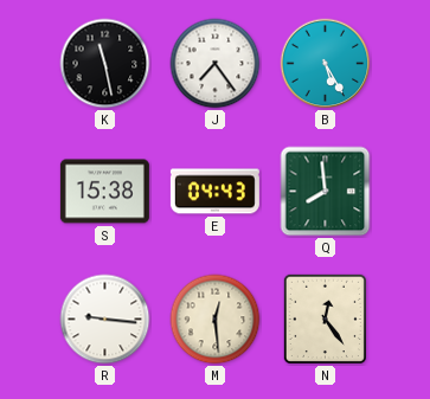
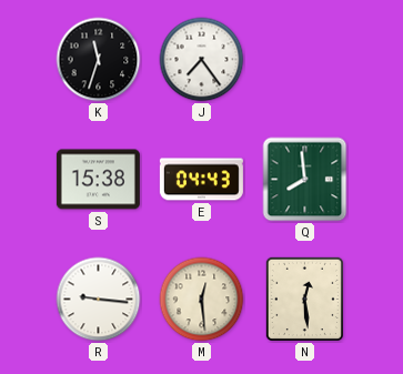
K: 11:28 -> 11:33
B: 5:25 -> none
N: 12:24 -> 12:29
